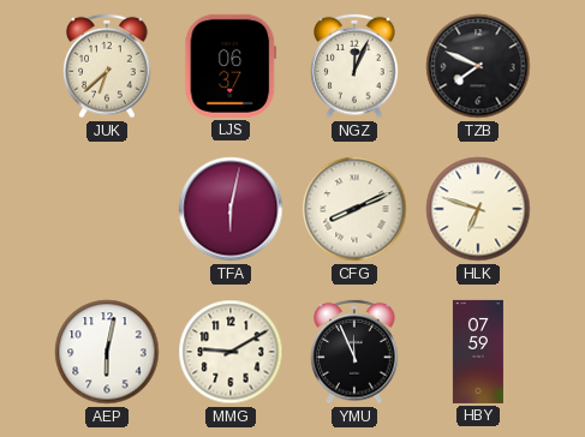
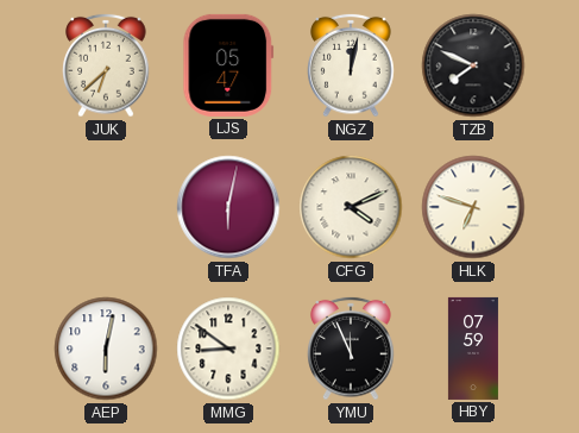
LJS: 06:37 -> 05:47
NGZ: 12:04 -> 12:02
CFG: 8:11 -> 4:11
MMG: 9:10 -> 8:51
